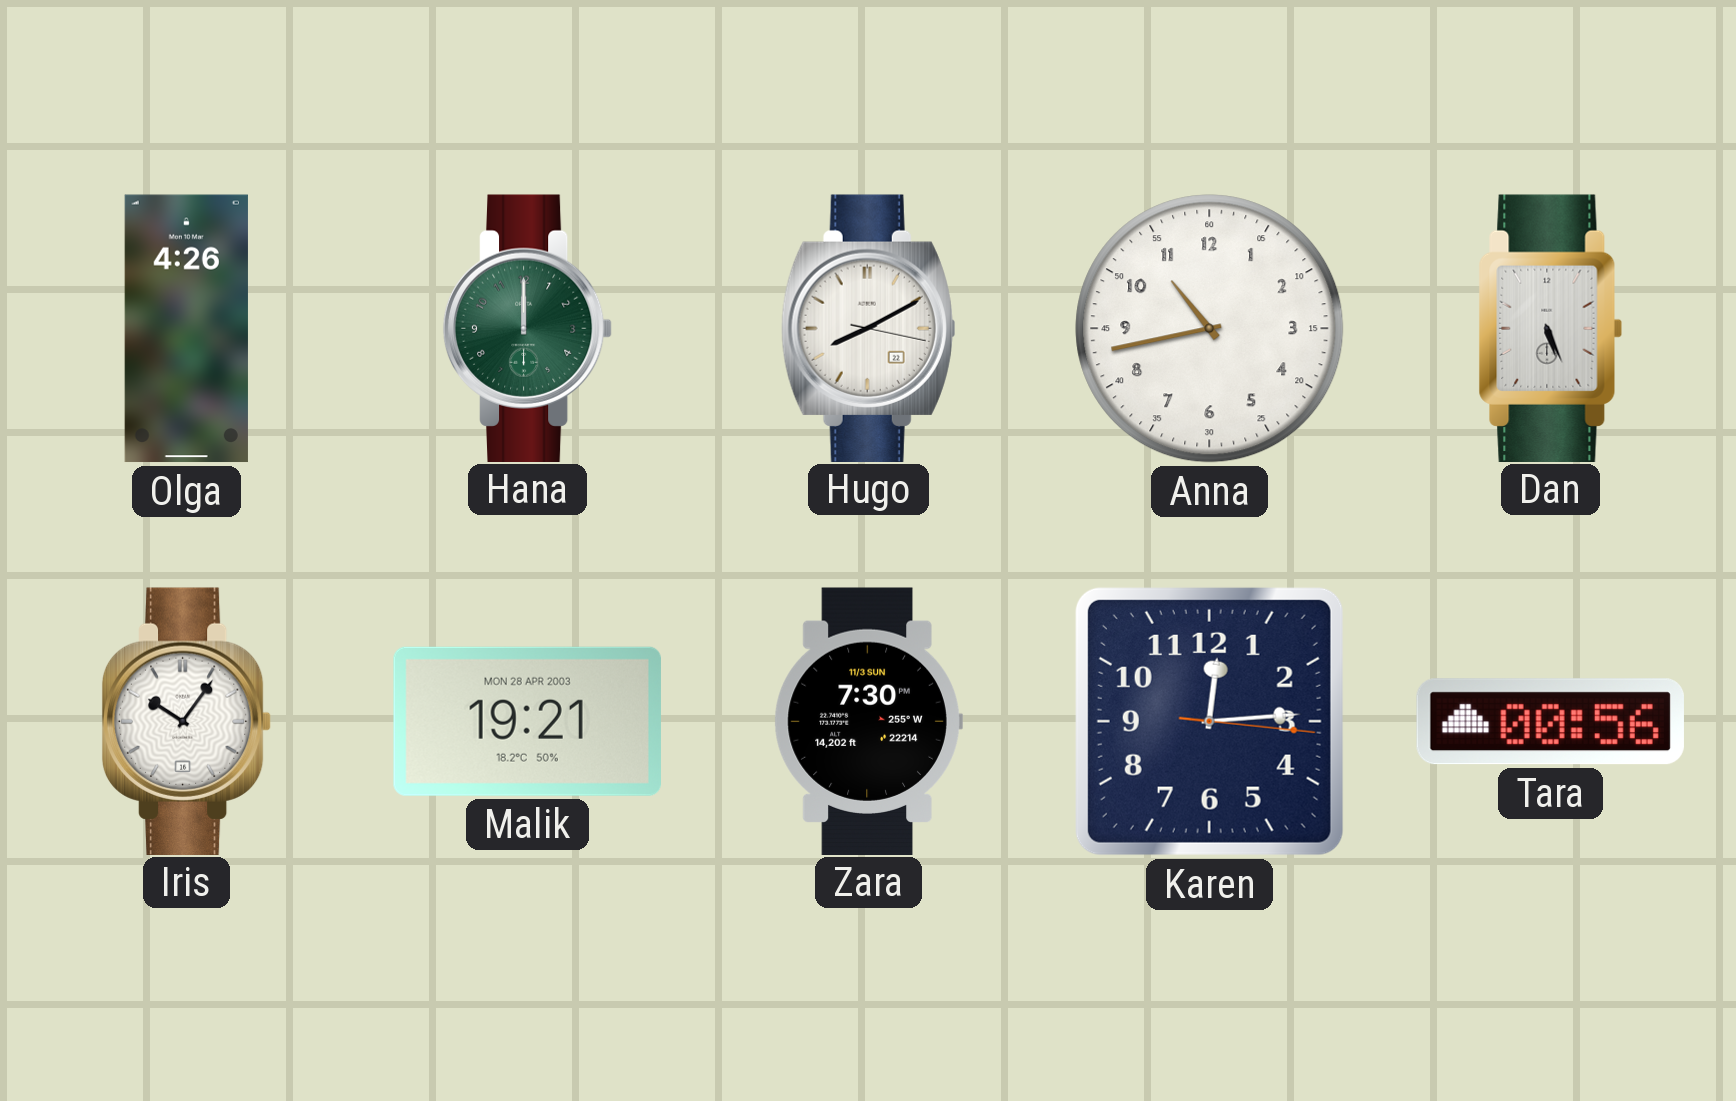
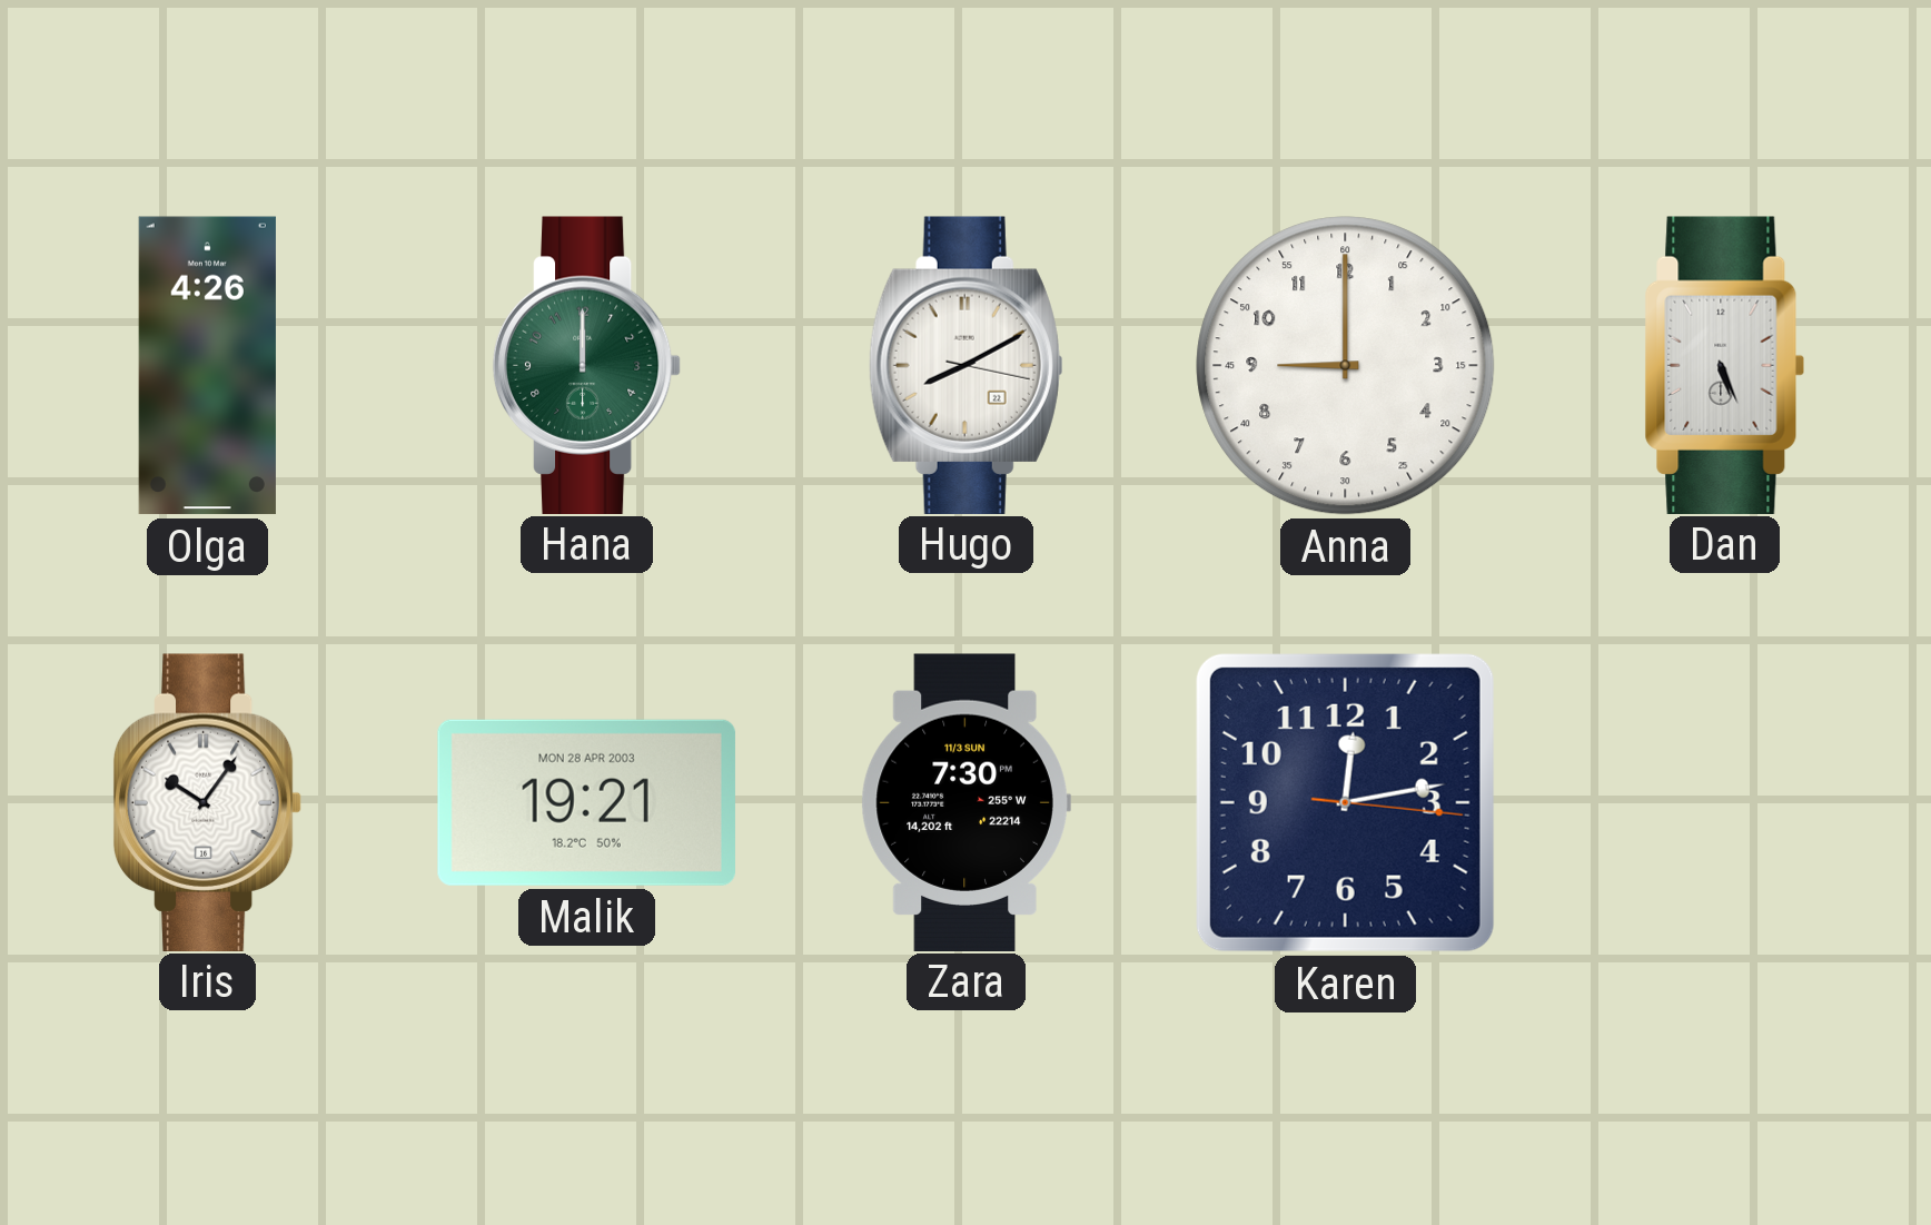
Anna: 10:43 -> 9:00
Karen: 12:14 -> 12:13
Tara: 00:56 -> none
